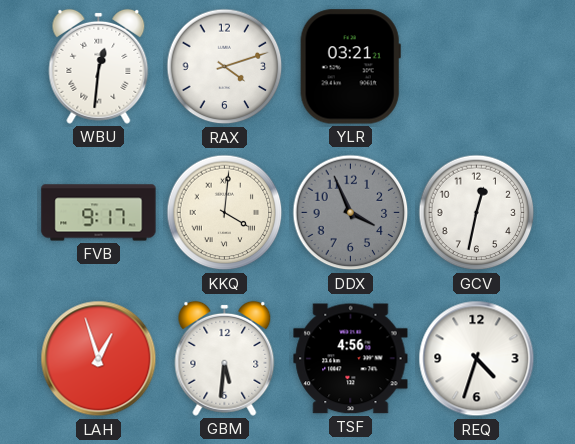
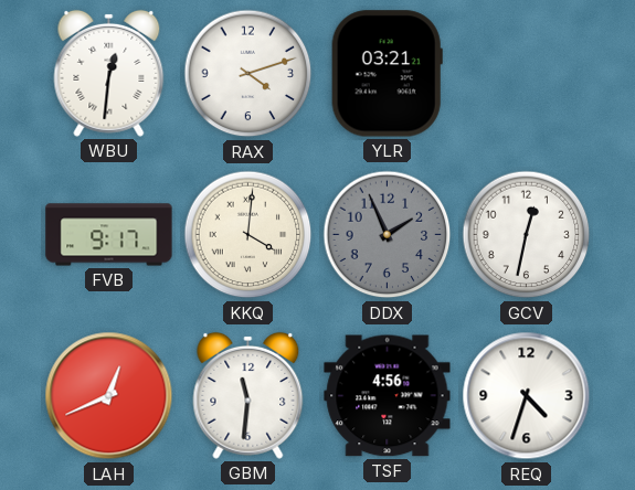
DDX: 3:56 -> 1:56
LAH: 12:57 -> 12:41
GBM: 5:31 -> 11:31
